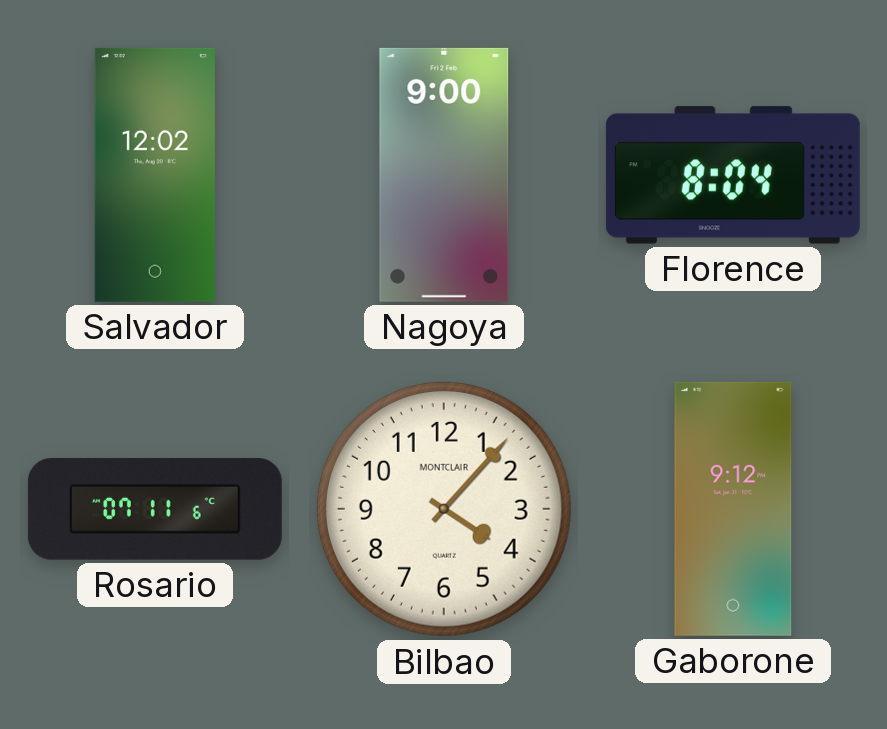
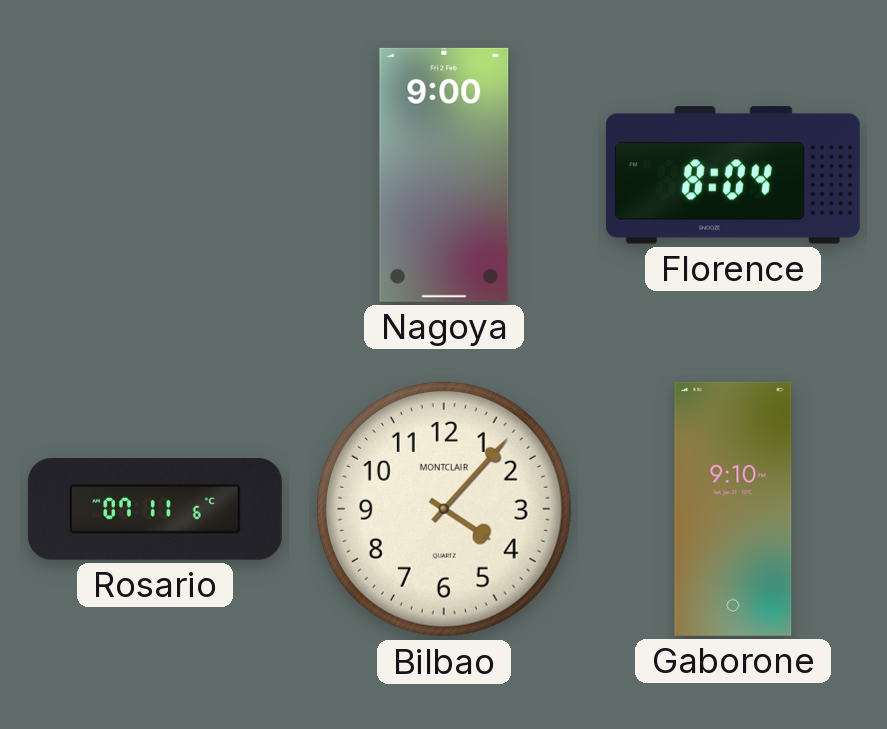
Salvador: 12:02 -> none
Gaborone: 9:12 -> 9:10
